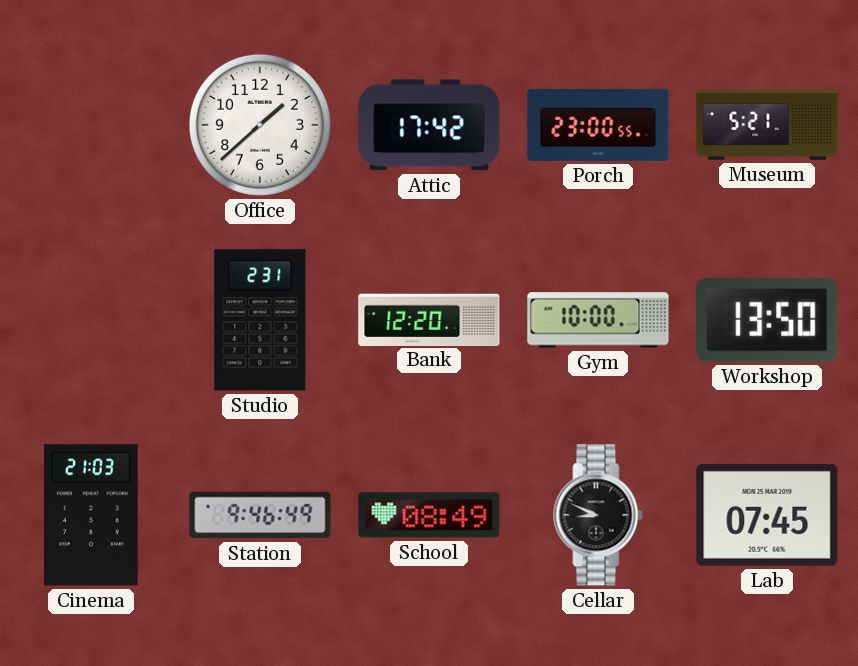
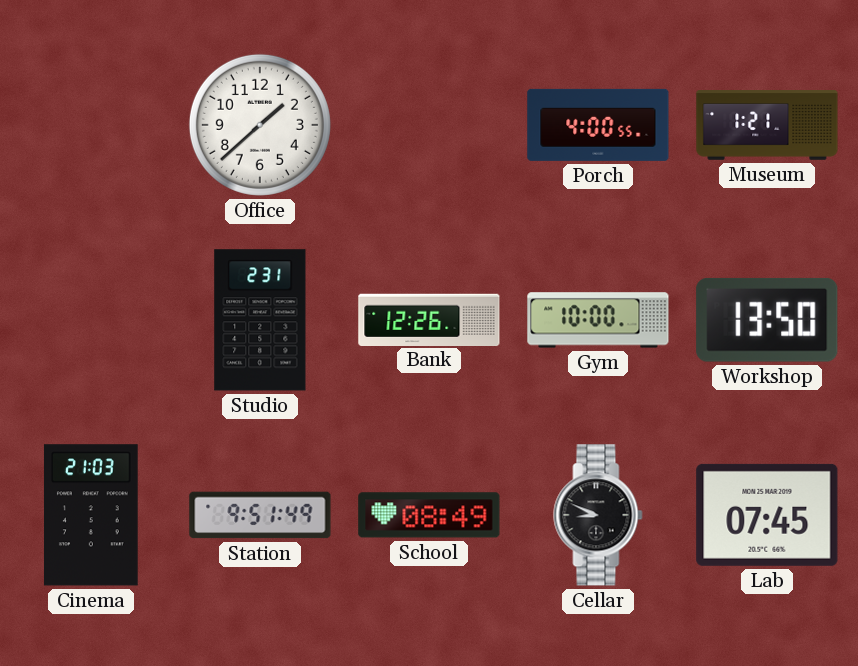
Attic: 17:42 -> none
Porch: 23:00 -> 4:00
Museum: 5:21 -> 1:21
Bank: 12:20 -> 12:26
Station: 9:46 -> 9:51
